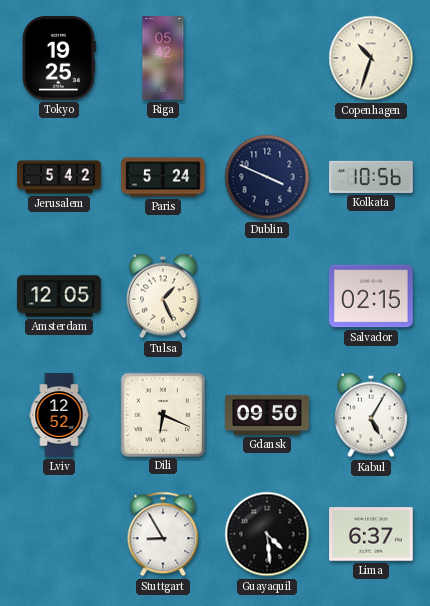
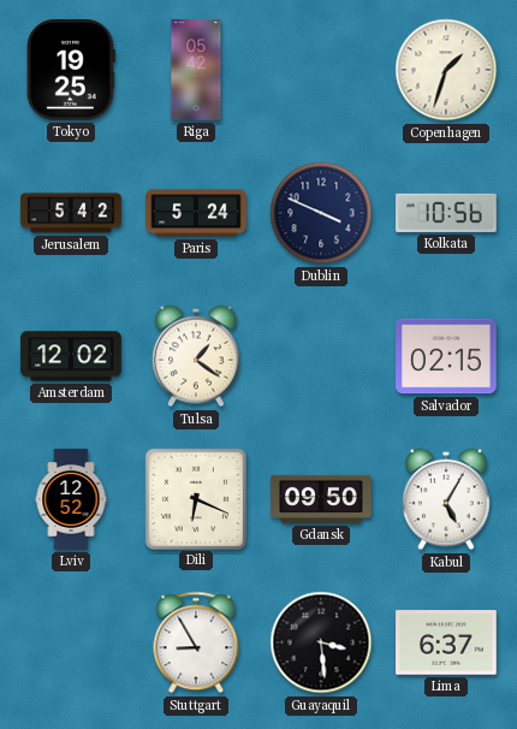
Copenhagen: 10:33 -> 1:33
Amsterdam: 12:05 -> 12:02
Tulsa: 1:26 -> 1:21
Guayaquil: 4:29 -> 3:29
